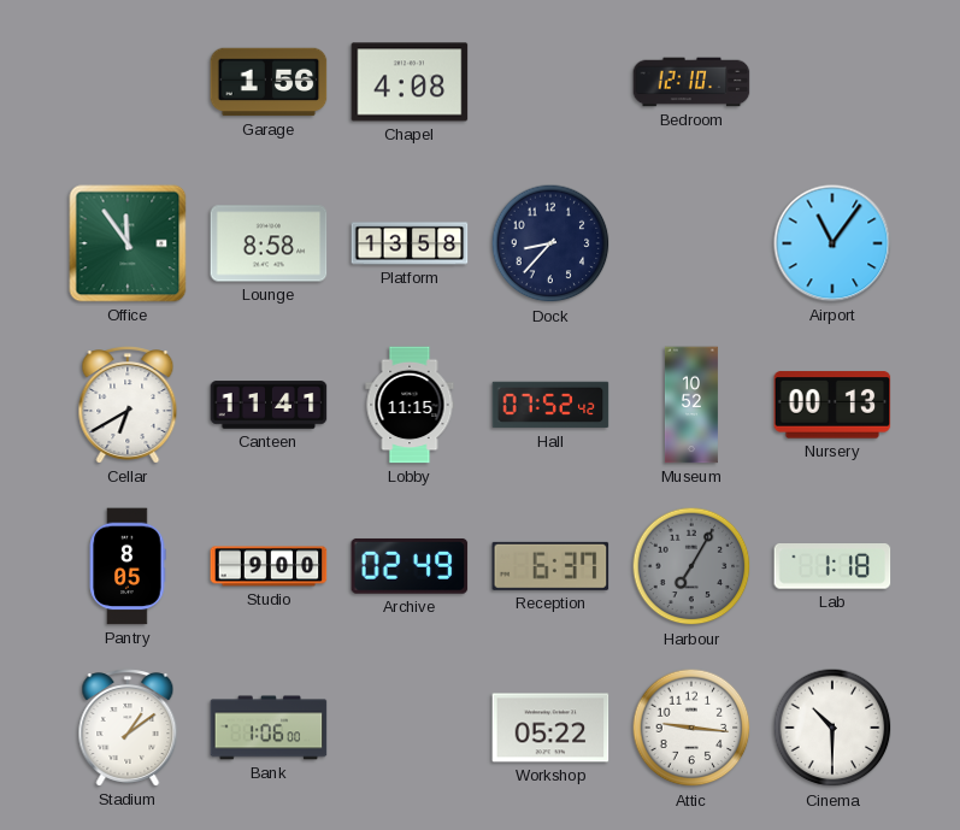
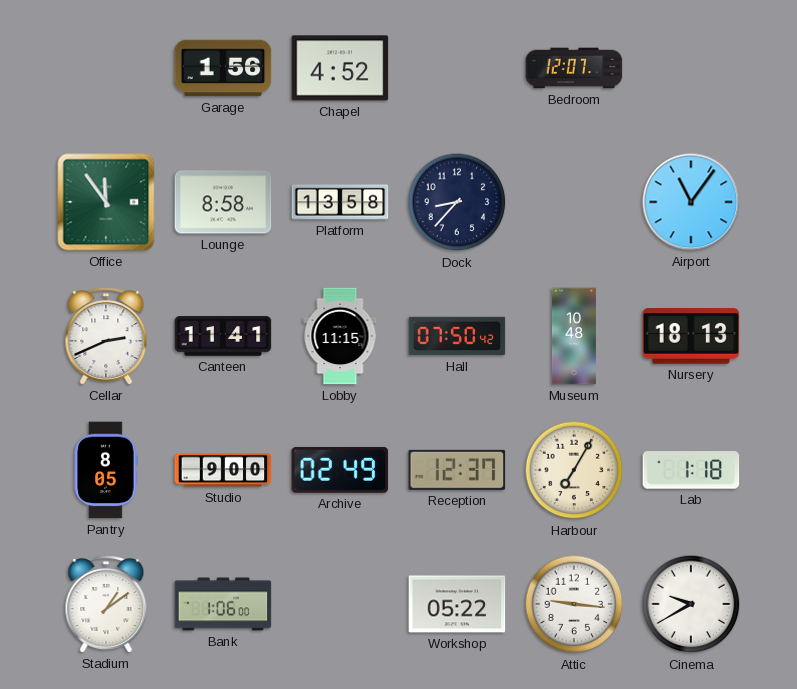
Chapel: 4:08 -> 4:52
Bedroom: 12:10 -> 12:07
Cellar: 6:40 -> 2:41
Hall: 07:52 -> 07:50
Museum: 10:52 -> 10:48
Nursery: 00:13 -> 18:13
Reception: 6:37 -> 12:37
Harbour dial: grey -> cream
Cinema: 10:30 -> 9:40
